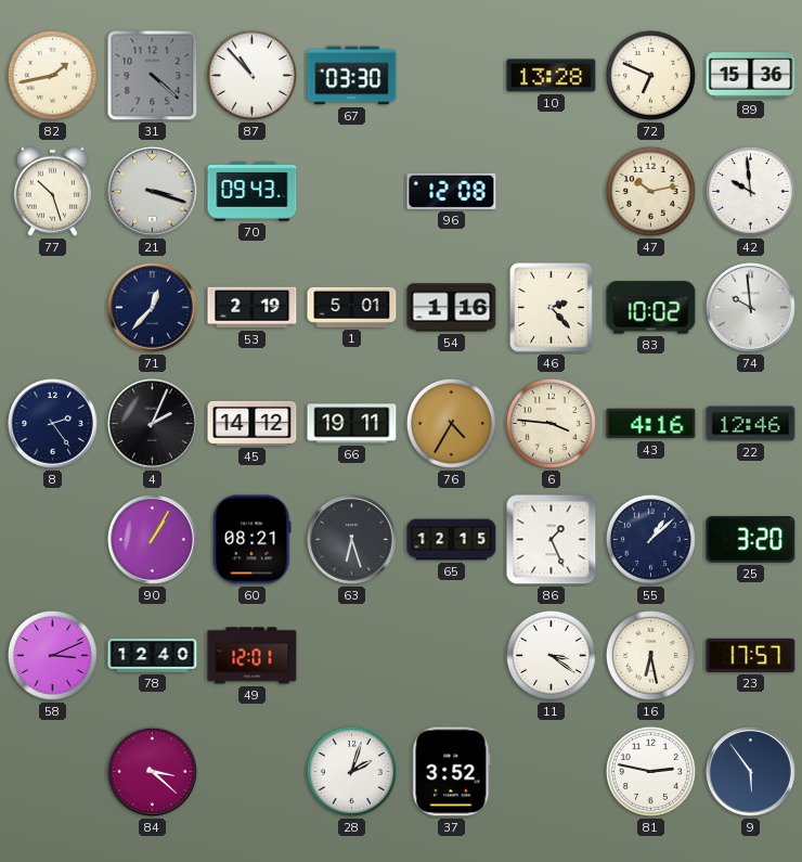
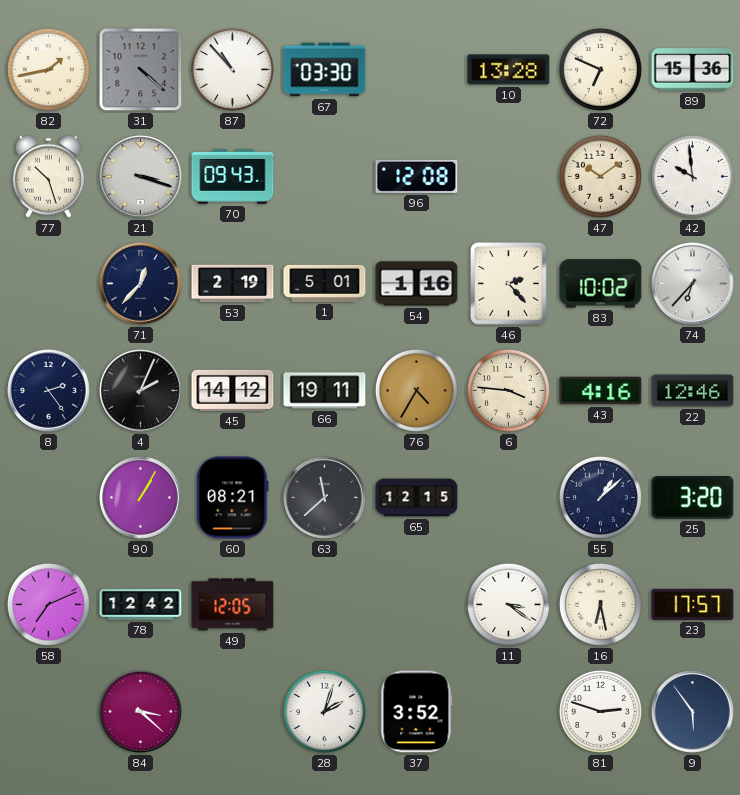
47: 10:13 -> 10:09
74: 9:59 -> 6:37
63: 6:27 -> 11:38
86: 1:26 -> none
58: 3:11 -> 7:11
78: 12:40 -> 12:42
49: 12:01 -> 12:05
81: 2:47 -> 2:48
